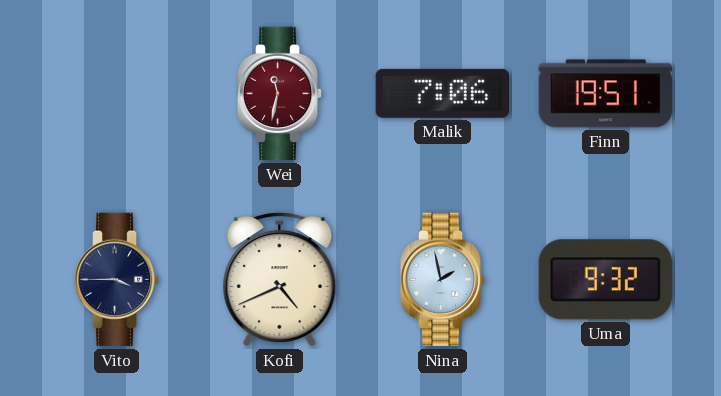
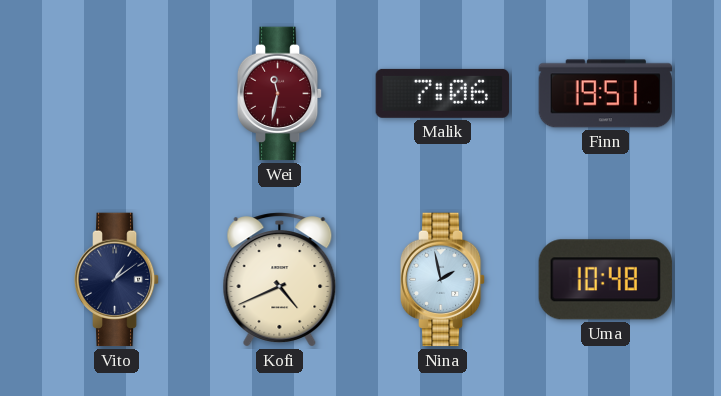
Vito: 3:45 -> 1:09
Uma: 9:32 -> 10:48
